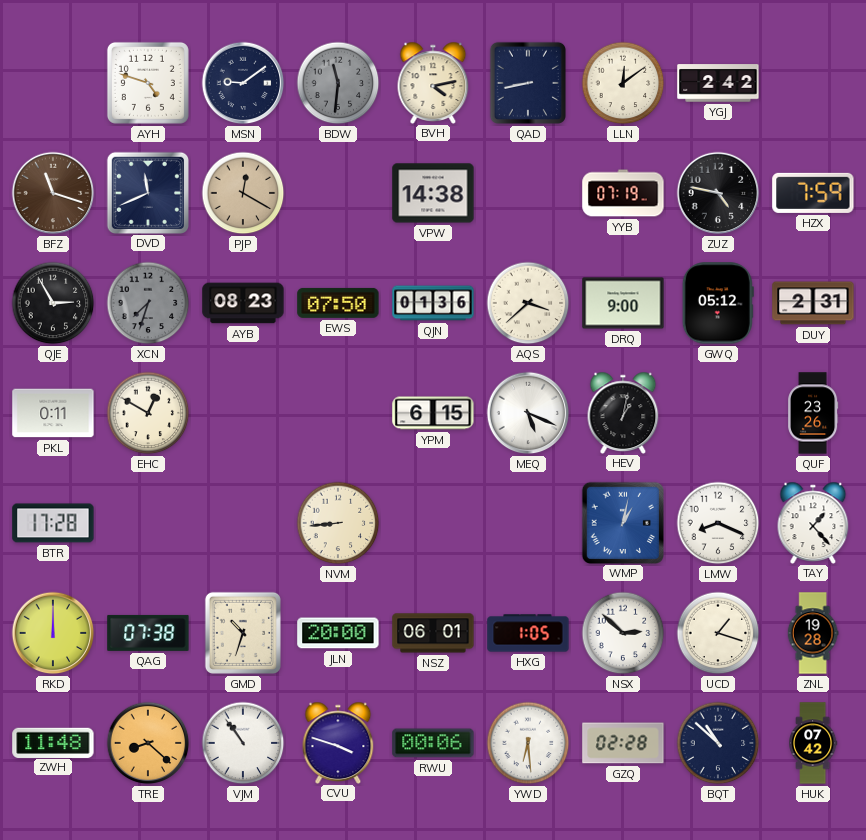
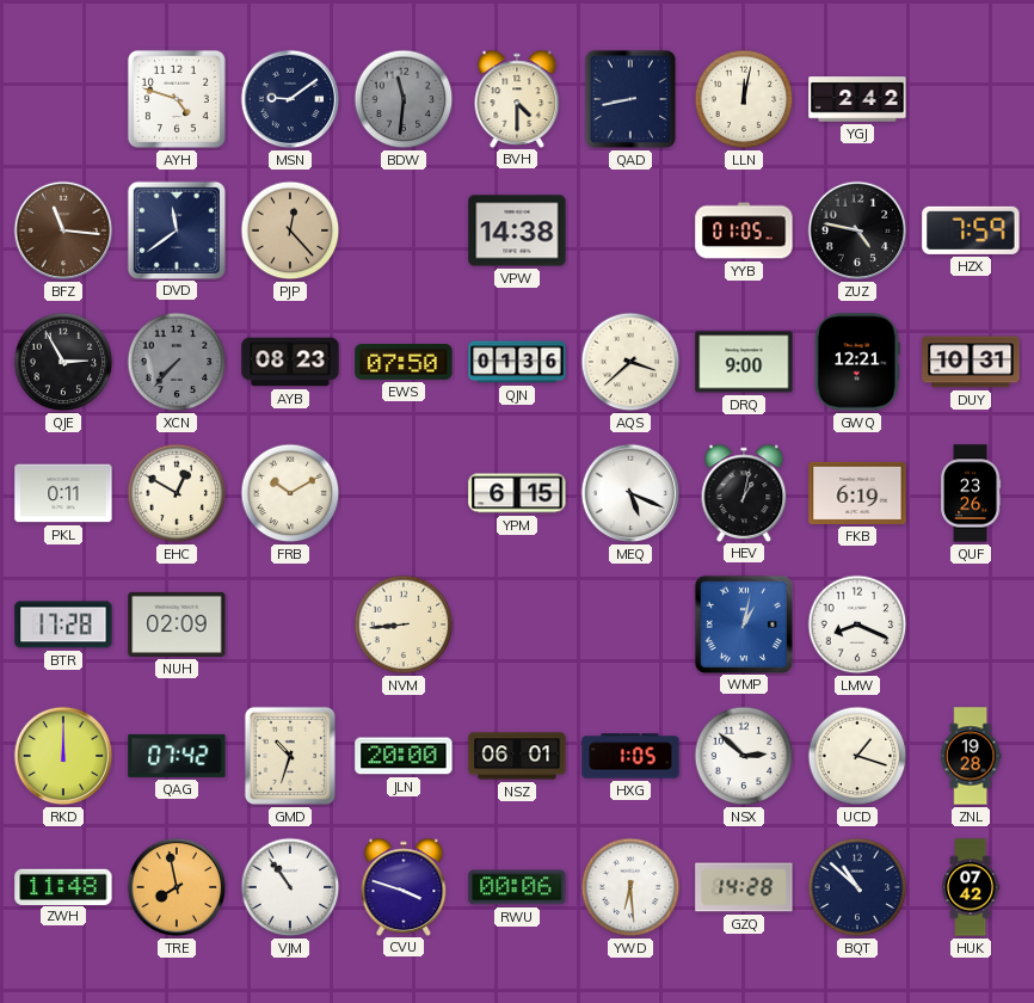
BVH: 4:13 -> 4:30
LLN: 12:09 -> 12:02
BFZ: 11:18 -> 11:16
DVD: 11:41 -> 11:39
PJP: 12:20 -> 12:23
YYB: 07:19 -> 01:05
XCN: 7:33 -> 7:37
GWQ: 05:12 -> 12:21
DUY: 2:31 -> 10:31
FRB: none -> 10:10
FKB: none -> 6:19
NUH: none -> 02:09
TAY: 1:23 -> none
QAG: 07:38 -> 07:42
TRE: 8:22 -> 7:58
GZQ: 02:28 -> 14:28
